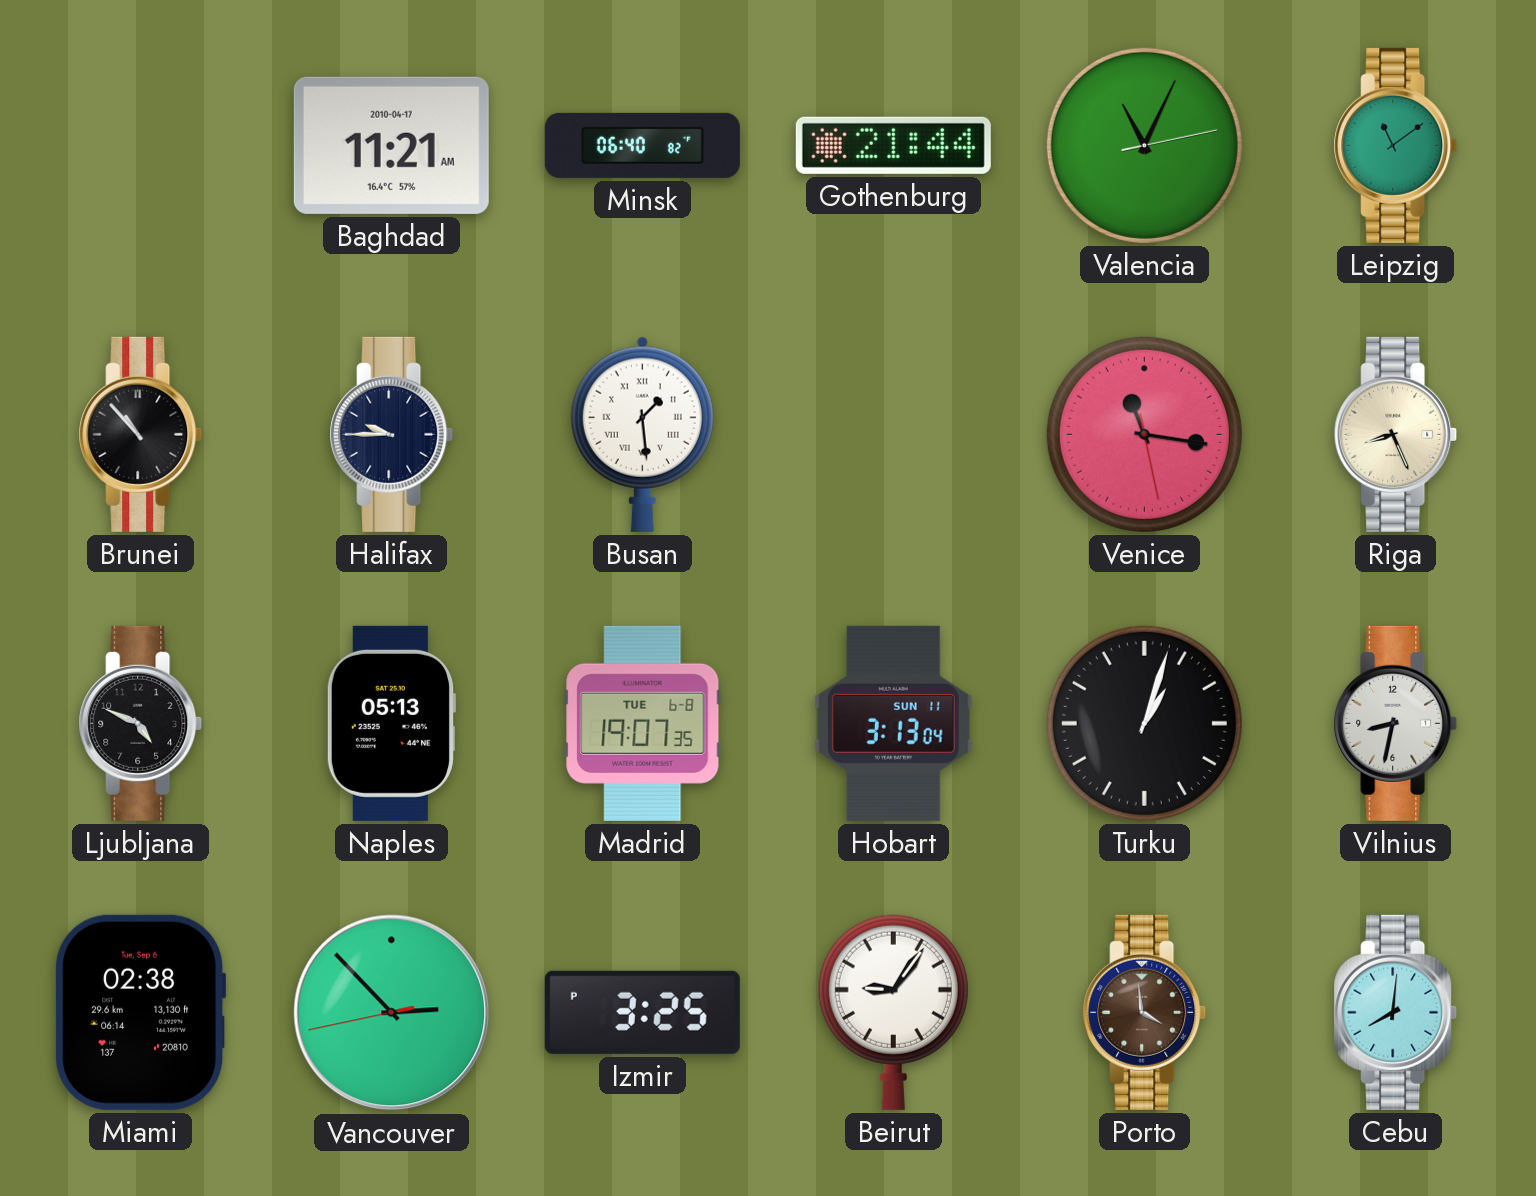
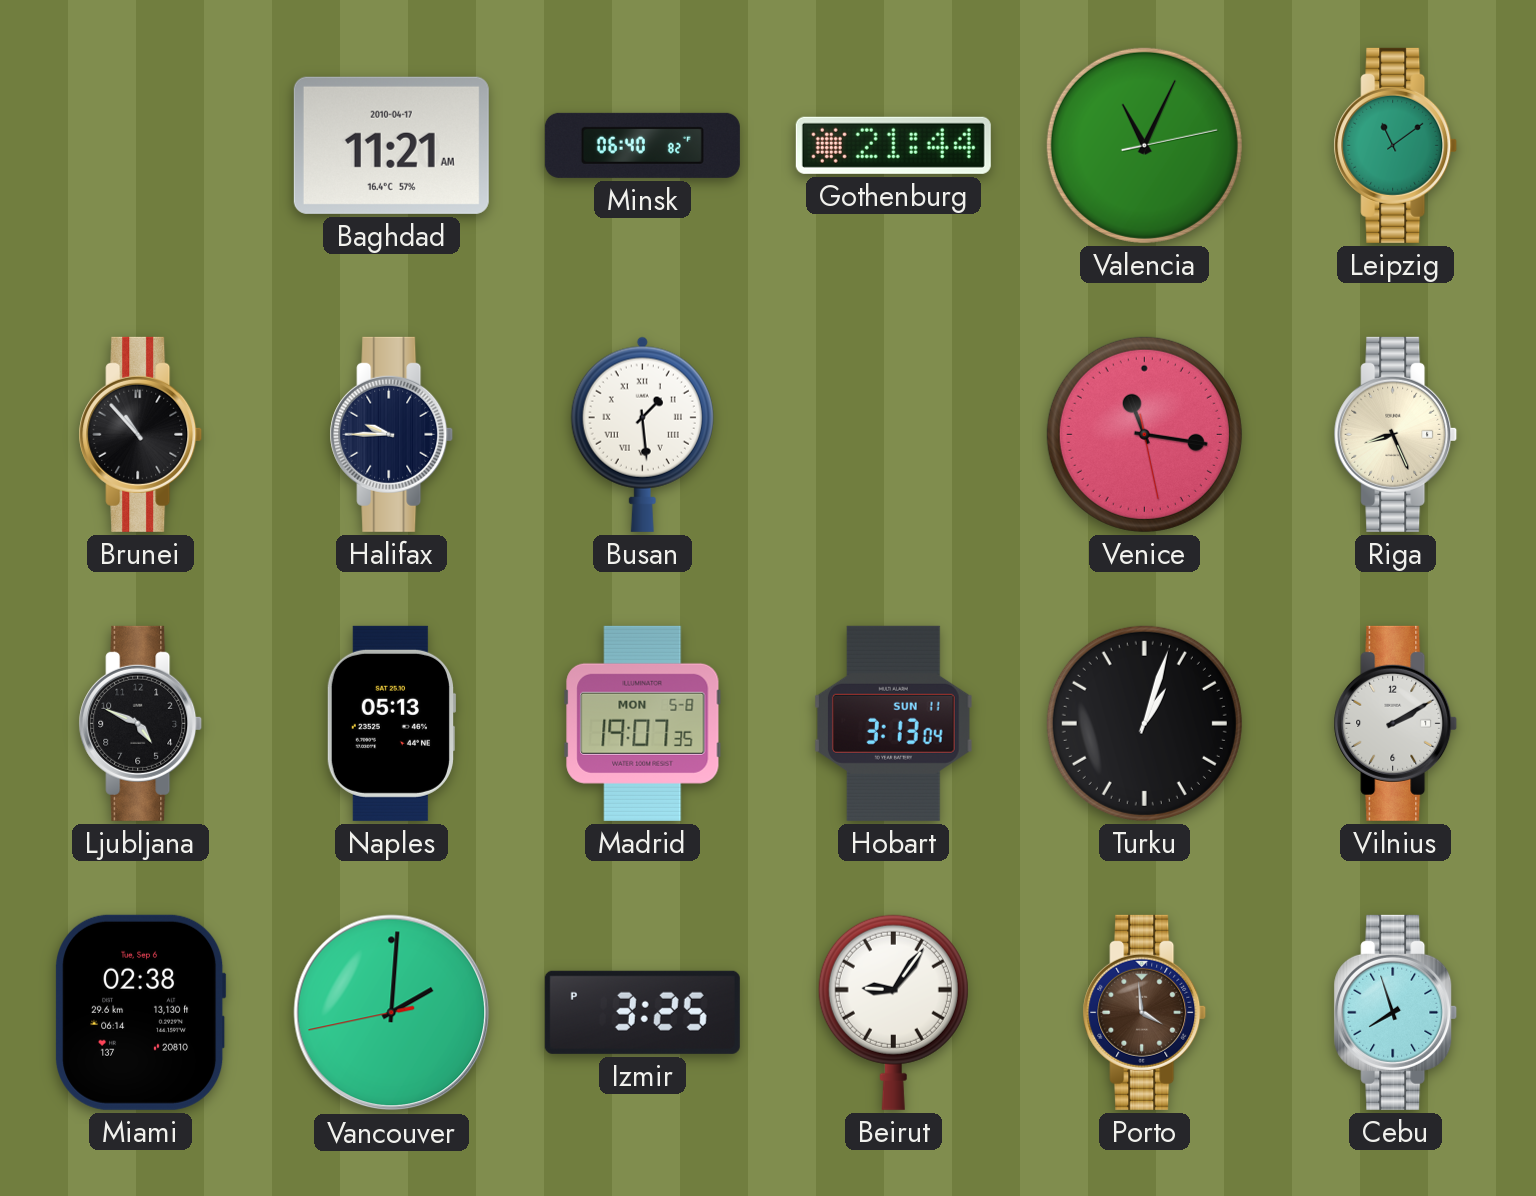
Madrid date: TUE 6-8 -> MON 5-8
Vilnius: 8:32 -> 2:10
Vancouver: 2:52 -> 2:00
Cebu: 8:01 -> 7:57
